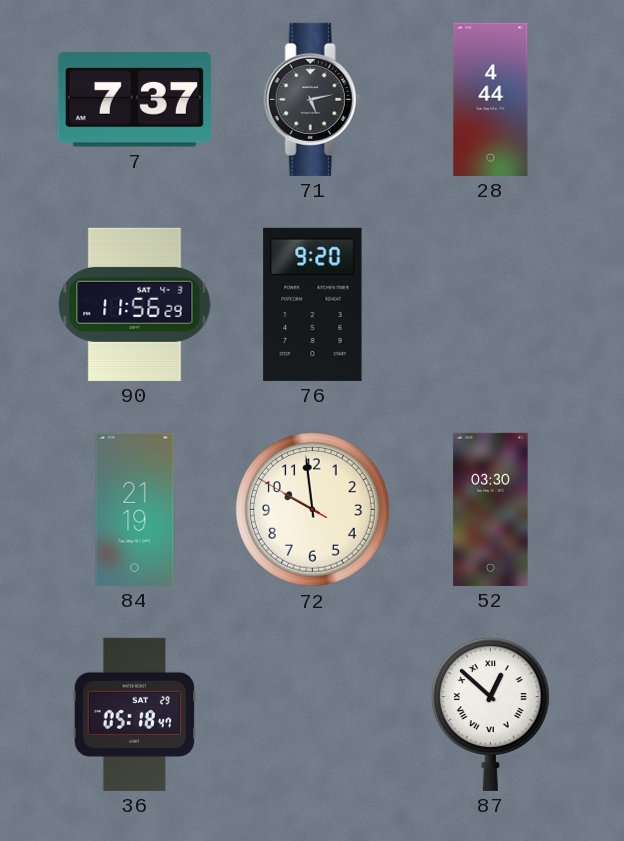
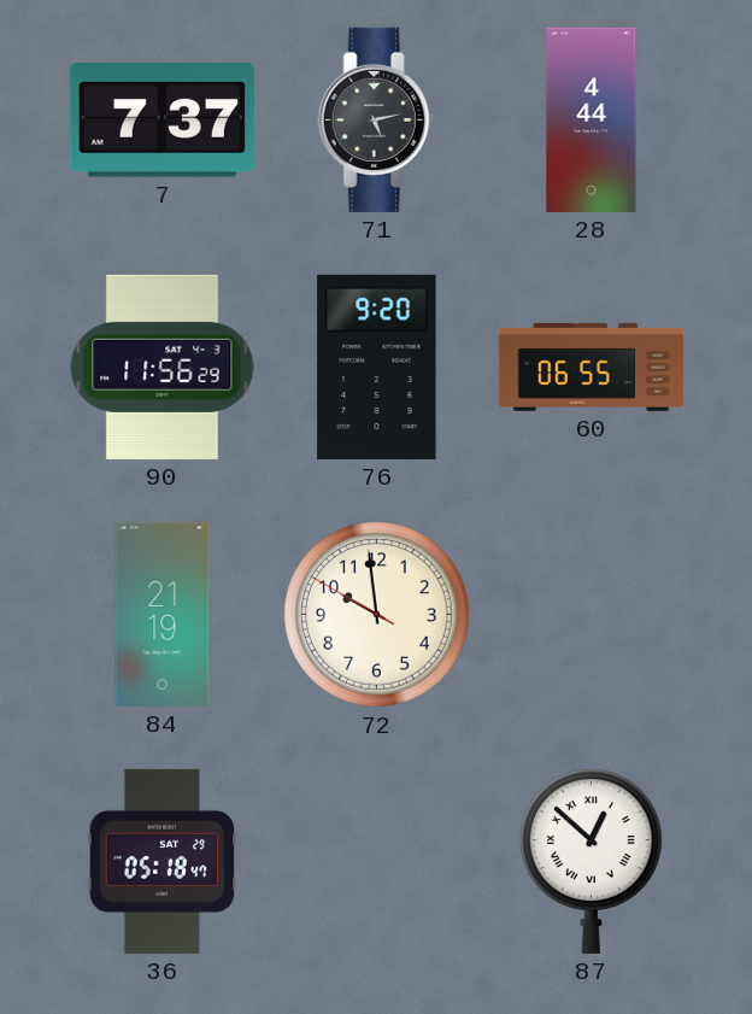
60: none -> 06:55
52: 03:30 -> none
